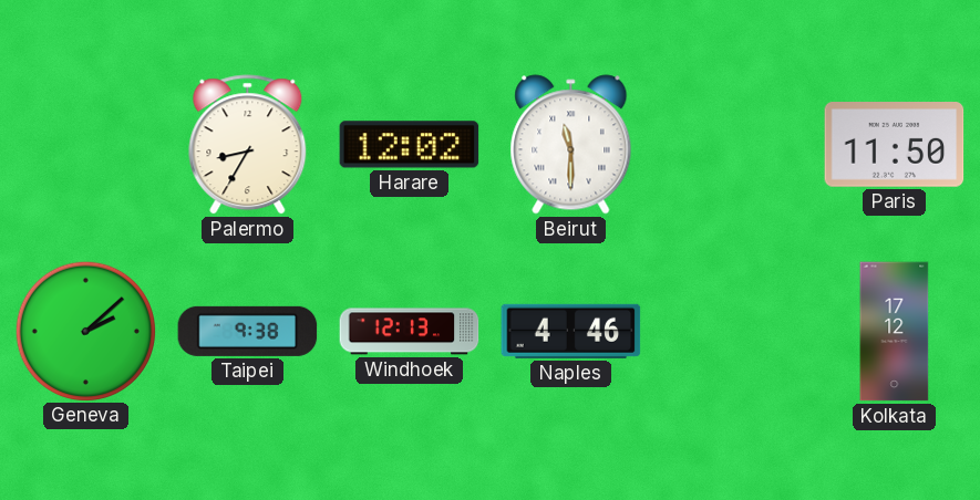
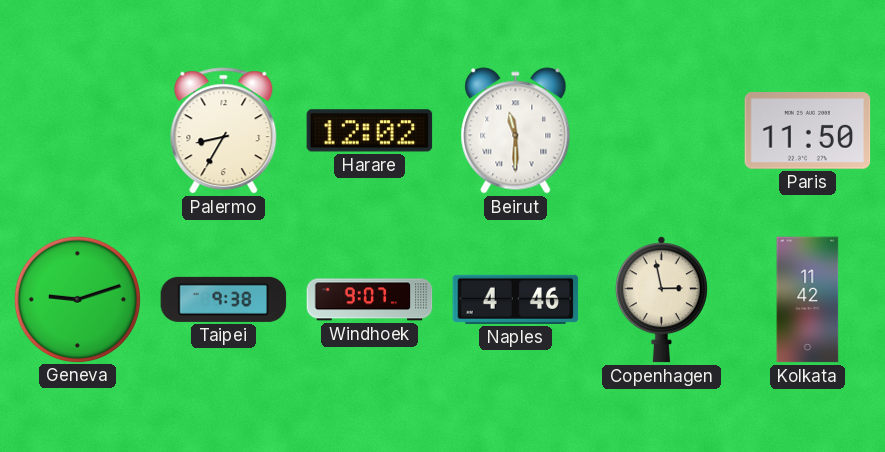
Geneva: 2:08 -> 9:12
Windhoek: 12:13 -> 9:07
Copenhagen: none -> 2:58
Kolkata: 17:12 -> 11:42
